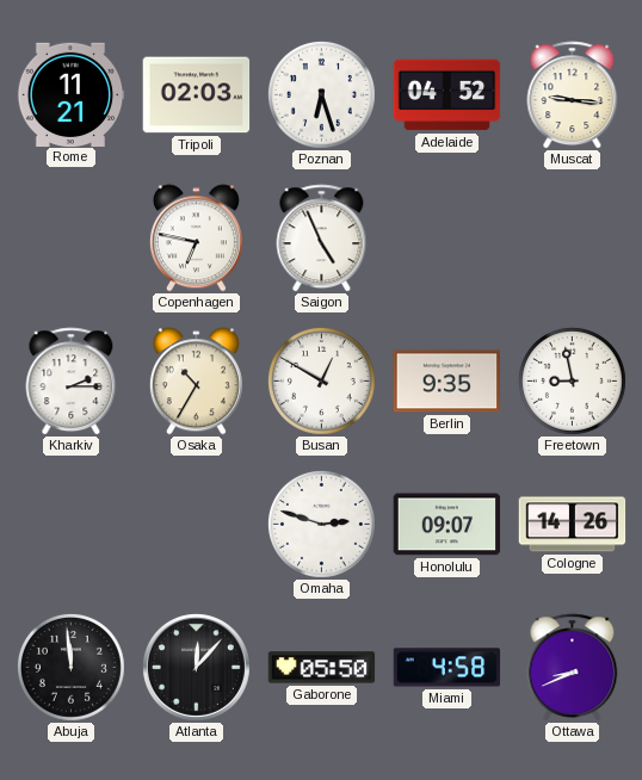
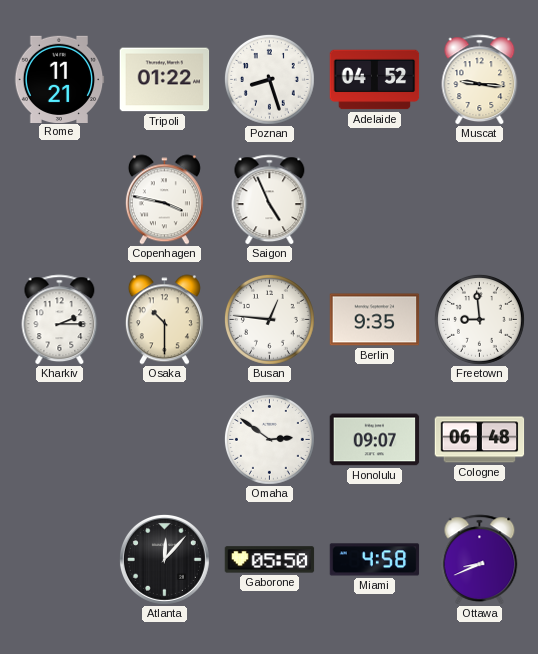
Tripoli: 02:03 -> 01:22
Poznan: 6:27 -> 8:27
Copenhagen: 6:47 -> 3:47
Osaka: 10:35 -> 10:30
Busan: 12:50 -> 12:46
Freetown: 8:58 -> 8:59
Omaha: 2:48 -> 2:51
Cologne: 14:26 -> 06:48
Abuja: 11:59 -> none
